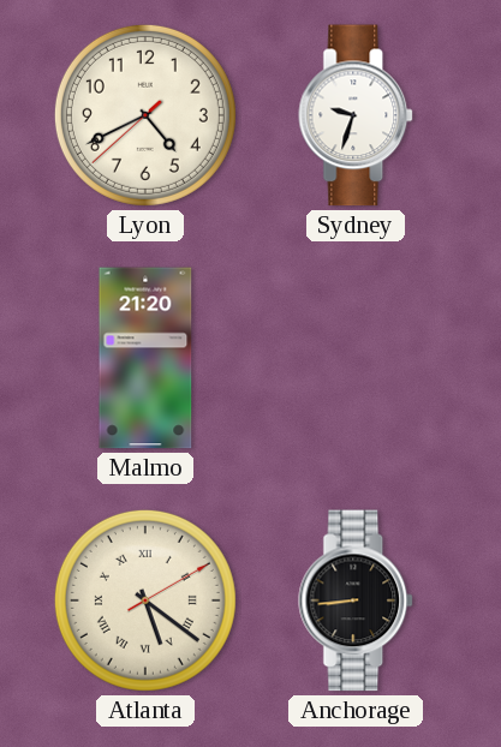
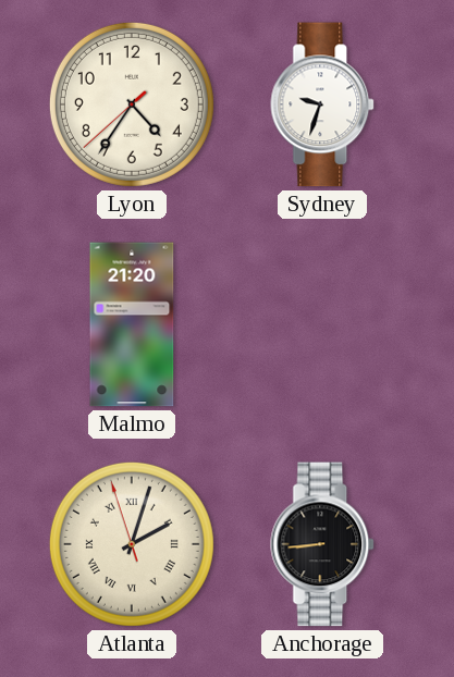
Lyon: 4:40 -> 4:35
Atlanta: 5:21 -> 2:02
